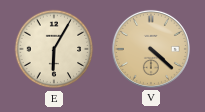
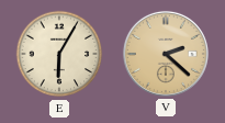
V: 4:22 -> 2:22
